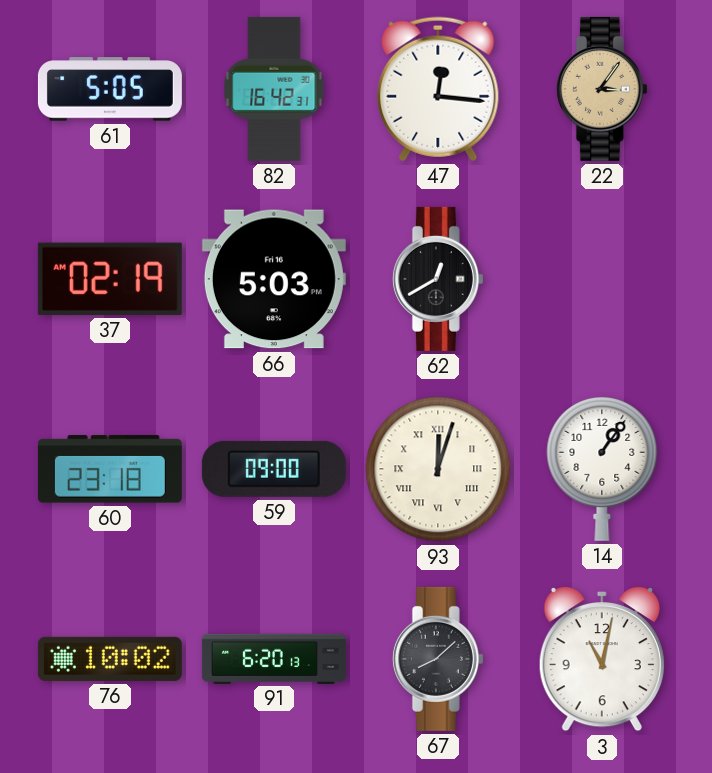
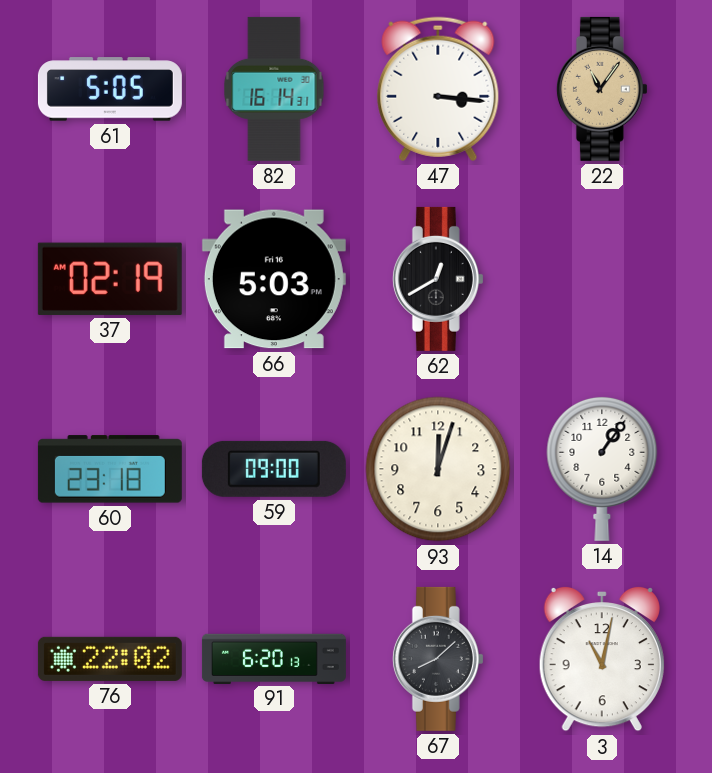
82: 16:42 -> 16:14
47: 12:16 -> 3:16
22: 3:06 -> 11:06
93 numerals: Roman -> Arabic
76: 10:02 -> 22:02
